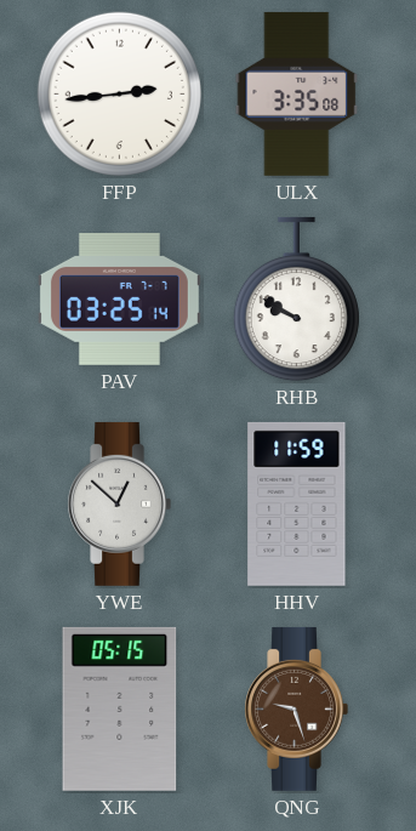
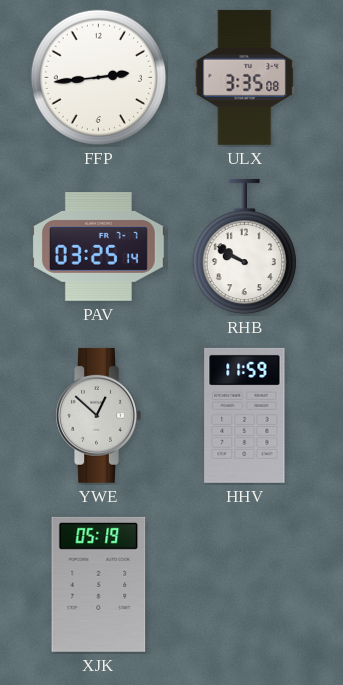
XJK: 05:15 -> 05:19
QNG: 9:27 -> none
